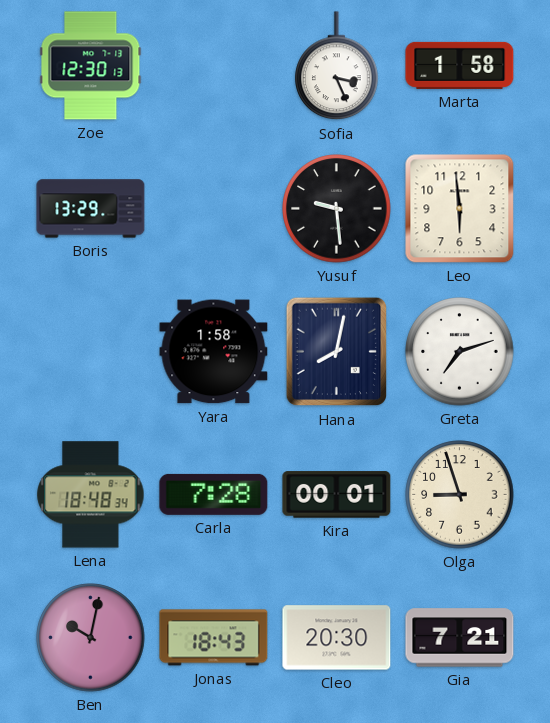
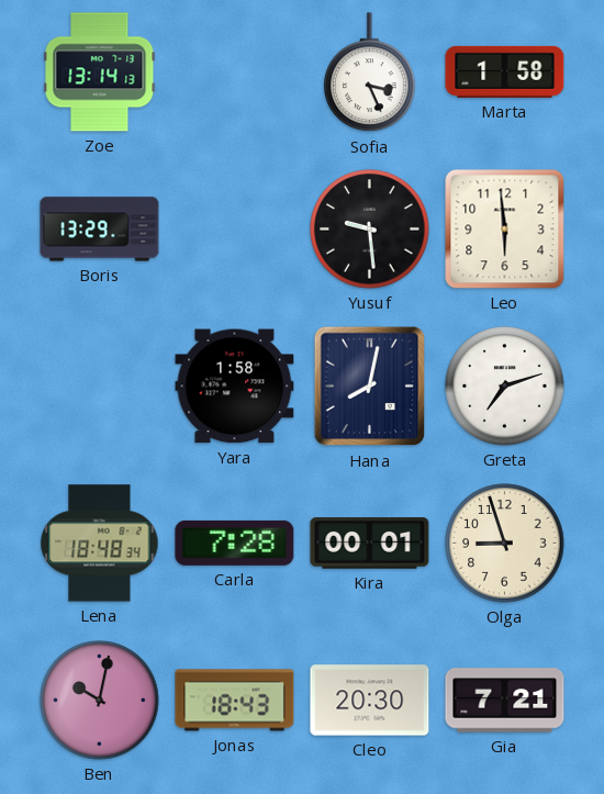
Zoe: 12:30 -> 13:14
